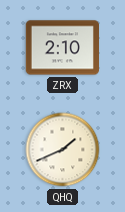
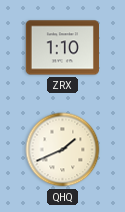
ZRX: 2:10 -> 1:10
